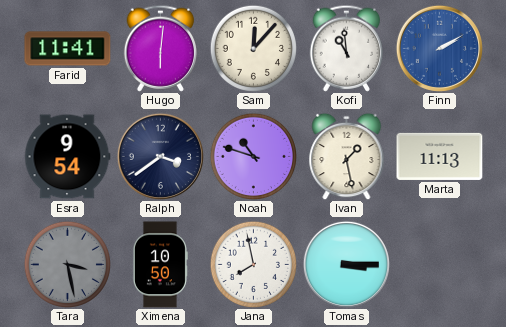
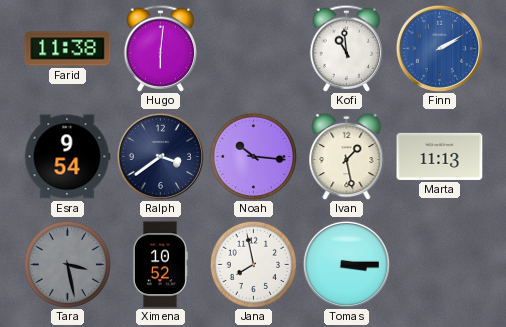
Farid: 11:41 -> 11:38
Sam: 12:07 -> none
Noah: 10:48 -> 10:16
Ximena: 10:50 -> 10:52
